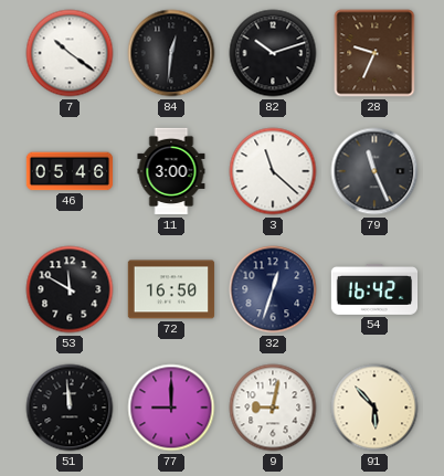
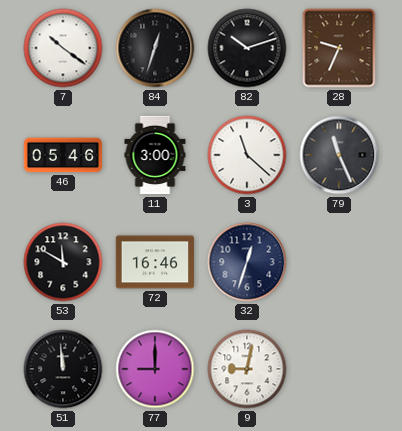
84: 12:31 -> 12:33
72: 16:50 -> 16:46
54: 16:42 -> none
91: 5:53 -> none
